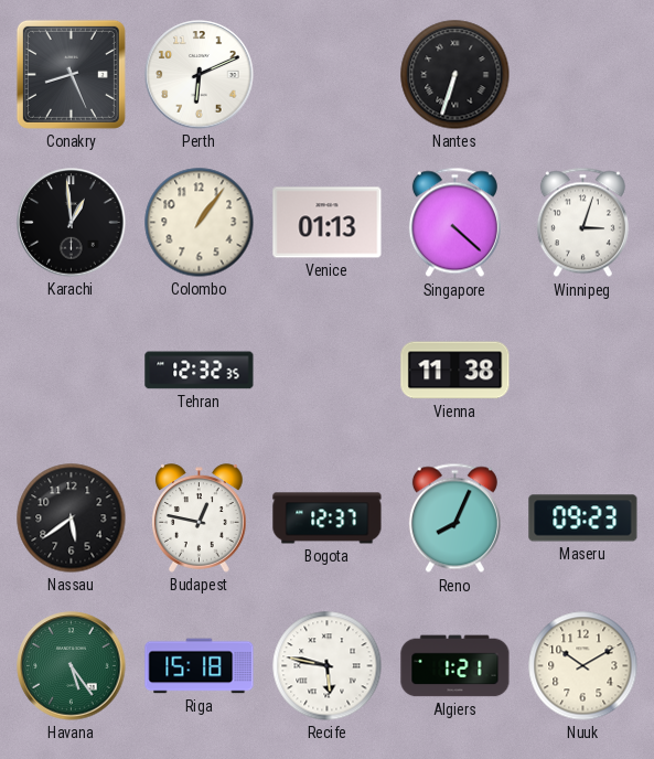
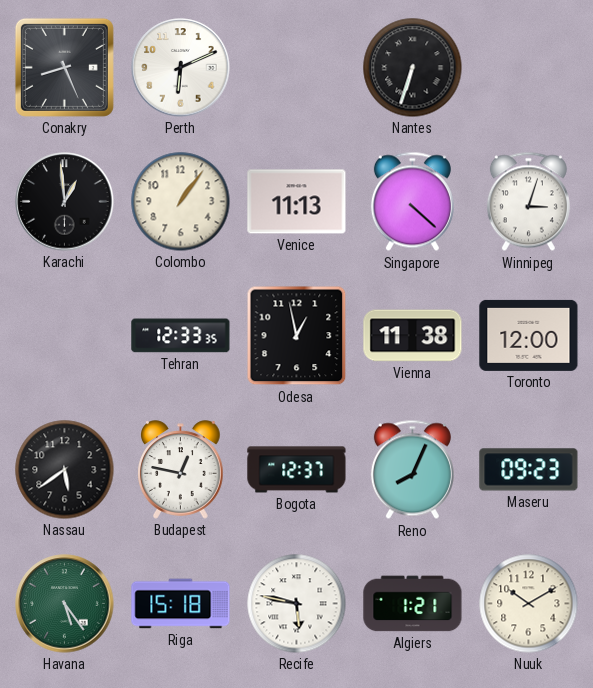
Venice: 01:13 -> 11:13
Tehran: 12:32 -> 12:33
Odesa: none -> 12:58
Toronto: none -> 12:00
